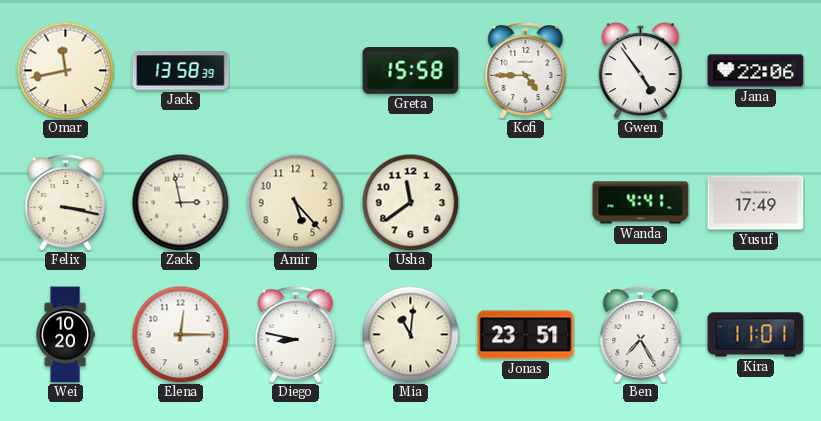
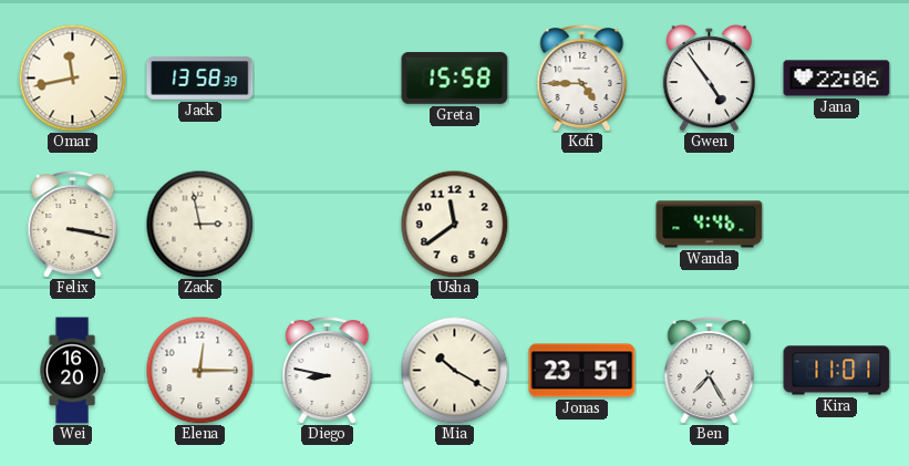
Amir: 5:23 -> none
Wanda: 4:41 -> 4:46
Yusuf: 17:49 -> none
Wei: 10:20 -> 16:20
Mia: 11:01 -> 10:20
